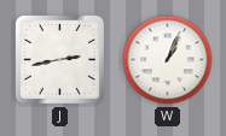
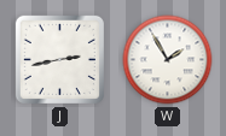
W: 1:04 -> 1:55
